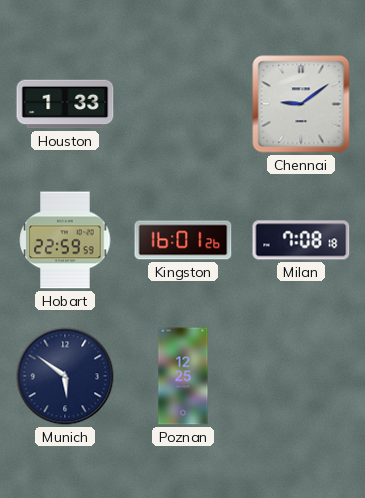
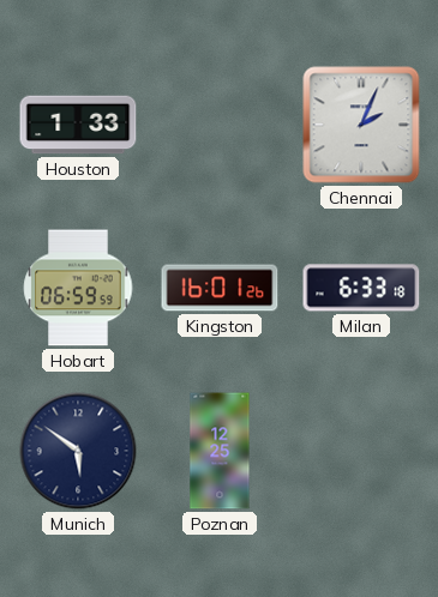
Chennai: 9:09 -> 2:04
Hobart: 22:59 -> 06:59
Milan: 7:08 -> 6:33
